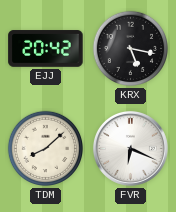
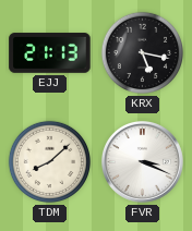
EJJ: 20:42 -> 21:13
FVR: 6:19 -> 3:19
